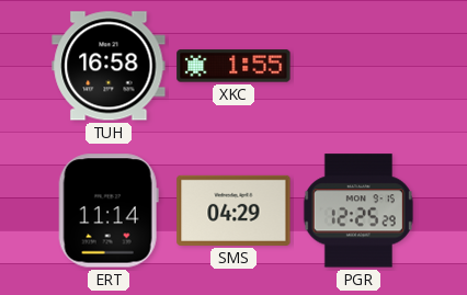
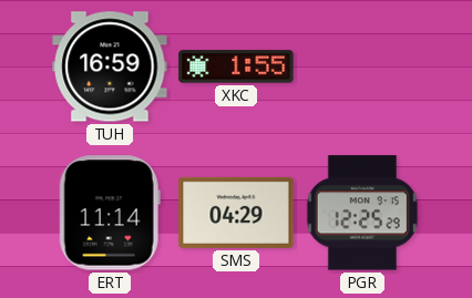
TUH: 16:58 -> 16:59
